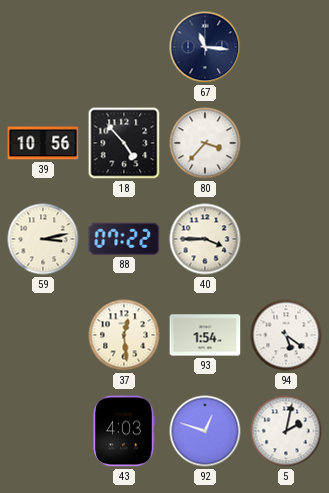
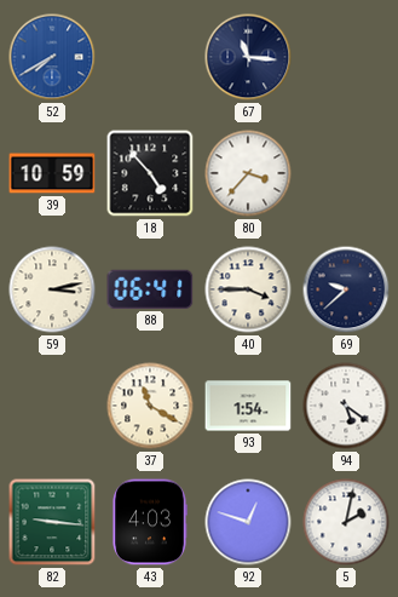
52: none -> 7:40
39: 10:56 -> 10:59
88: 07:22 -> 06:41
69: none -> 9:38
37: 12:29 -> 11:20
82: none -> 9:16
